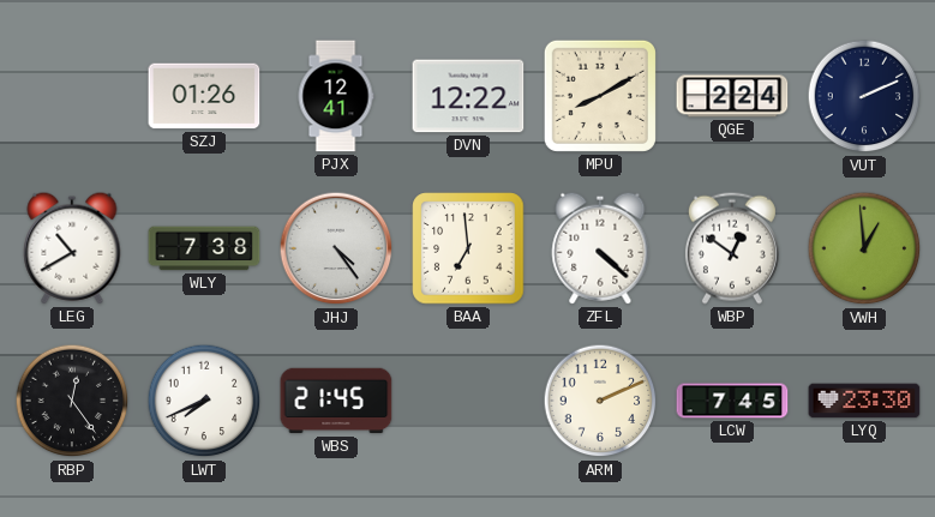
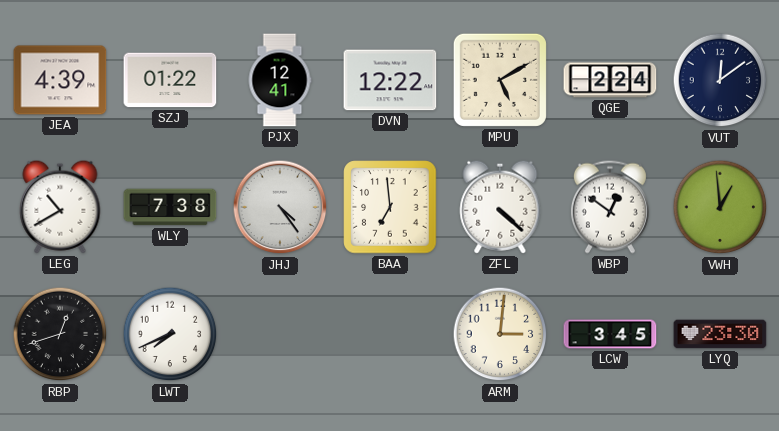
JEA: none -> 4:39
SZJ: 01:26 -> 01:22
MPU: 8:10 -> 5:10
VUT: 2:11 -> 12:09
RBP: 12:24 -> 12:42
WBS: 21:45 -> none
ARM: 2:11 -> 3:01
LCW: 7:45 -> 3:45
